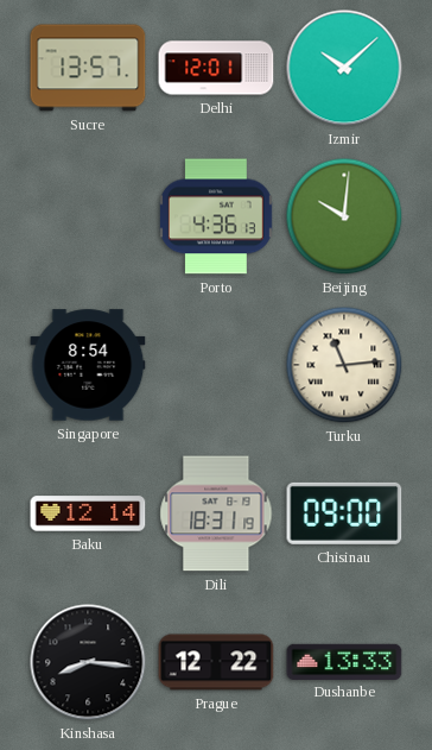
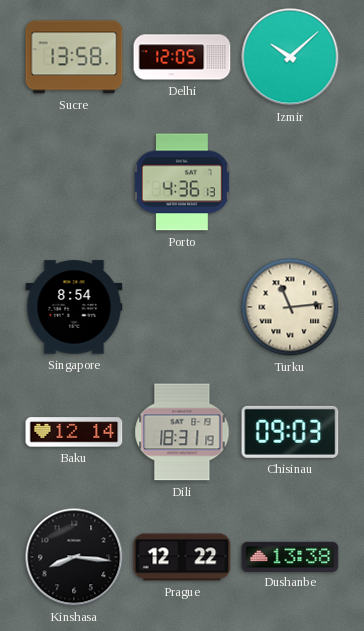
Sucre: 13:57 -> 13:58
Delhi: 12:01 -> 12:05
Beijing: 10:01 -> none
Chisinau: 09:00 -> 09:03
Dushanbe: 13:33 -> 13:38
